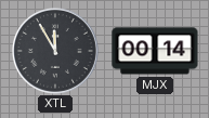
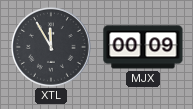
MJX: 00:14 -> 00:09
